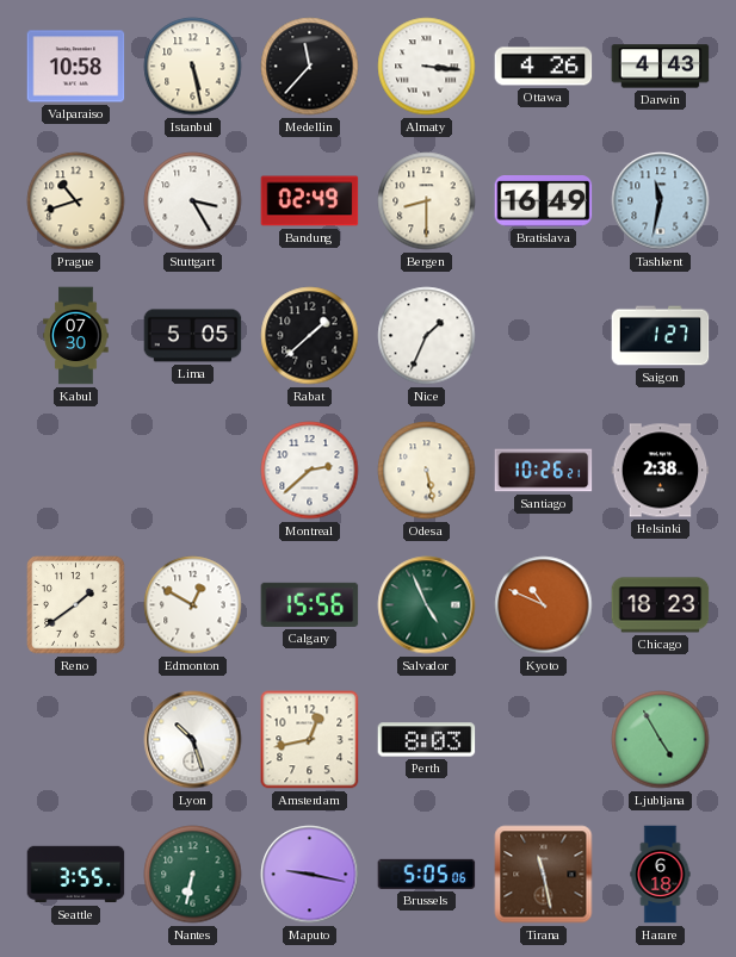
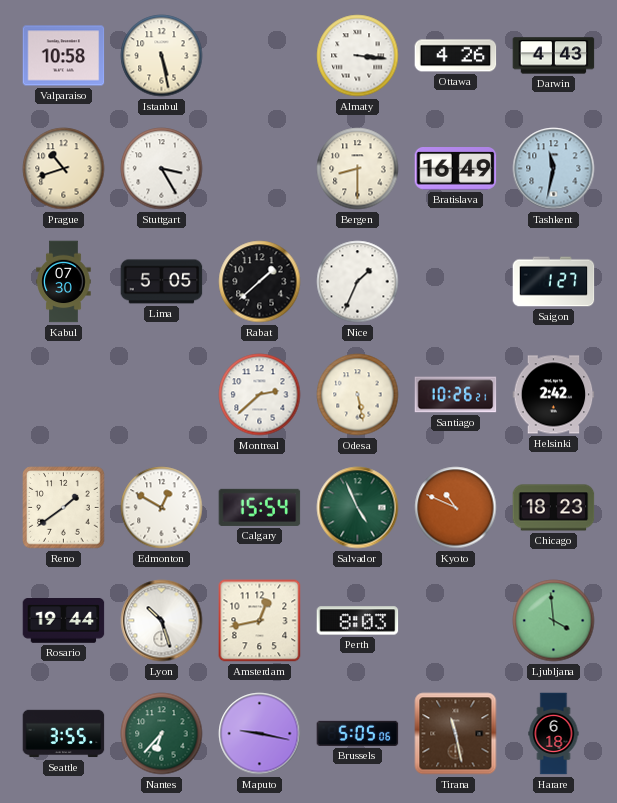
Medellin: 11:37 -> none
Bandung: 02:49 -> none
Helsinki: 2:38 -> 2:42
Calgary: 15:56 -> 15:54
Rosario: none -> 19:44
Ljubljana: 4:55 -> 3:59
Nantes: 6:32 -> 6:37
